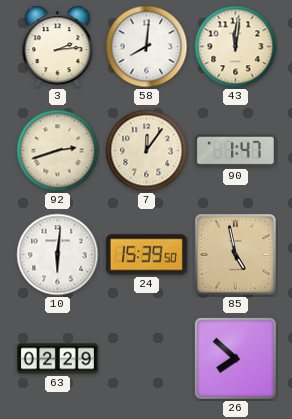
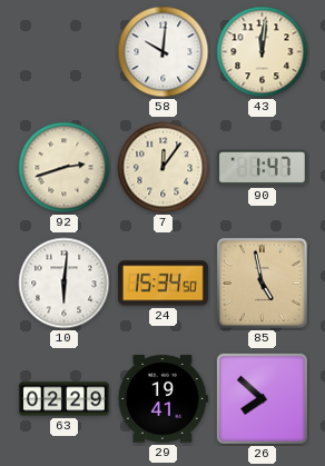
3: 2:14 -> none
58: 8:01 -> 10:01
24: 15:39 -> 15:34
29: none -> 19:41
